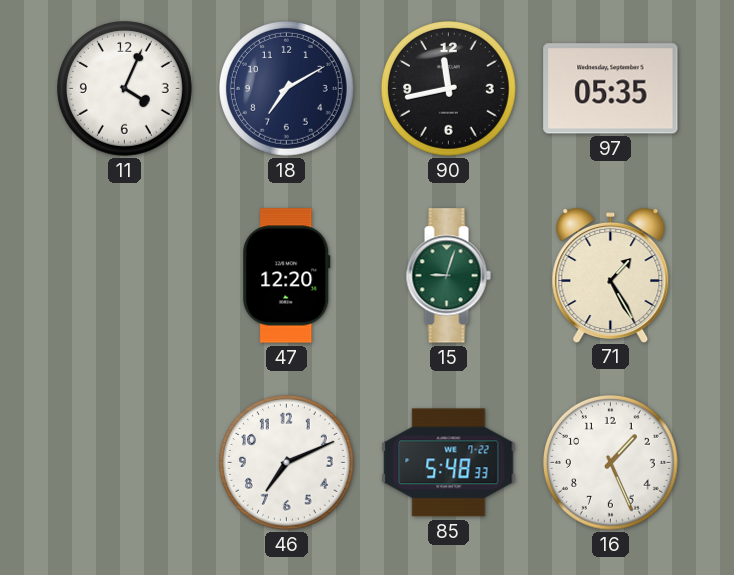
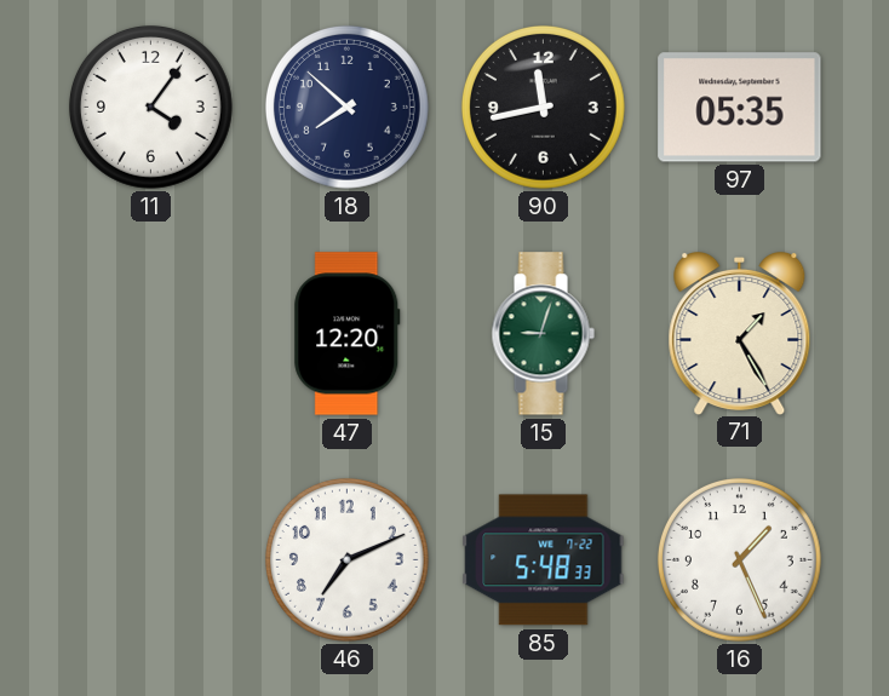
11: 4:04 -> 4:06
18: 7:10 -> 7:52
